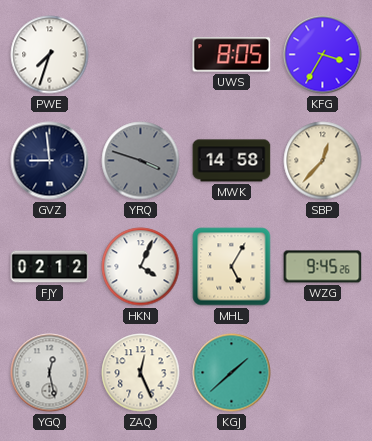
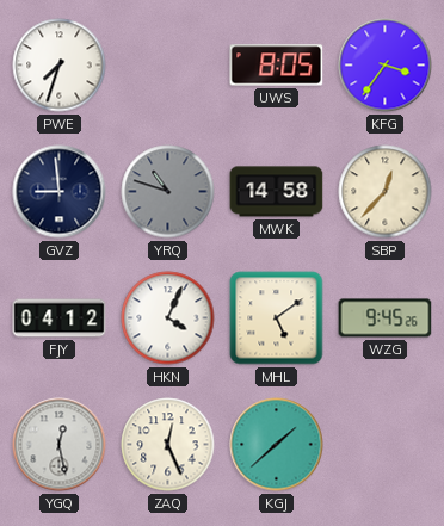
KFG: 3:35 -> 3:36
YRQ: 3:48 -> 10:48
FJY: 02:12 -> 04:12
MHL: 5:05 -> 5:09
